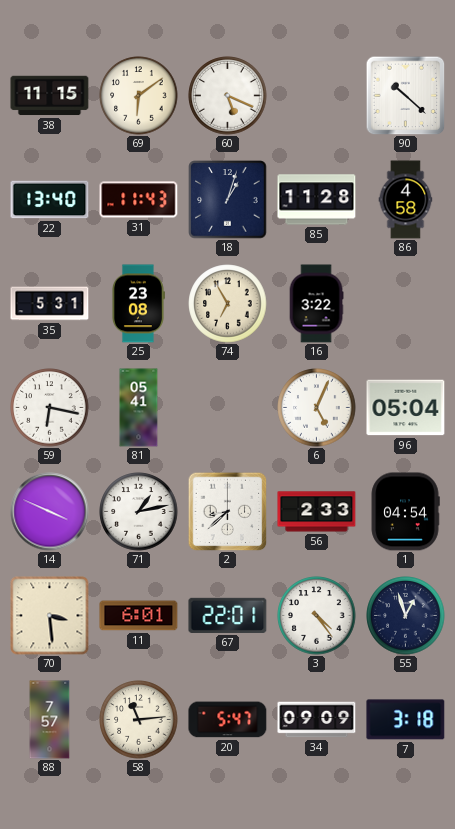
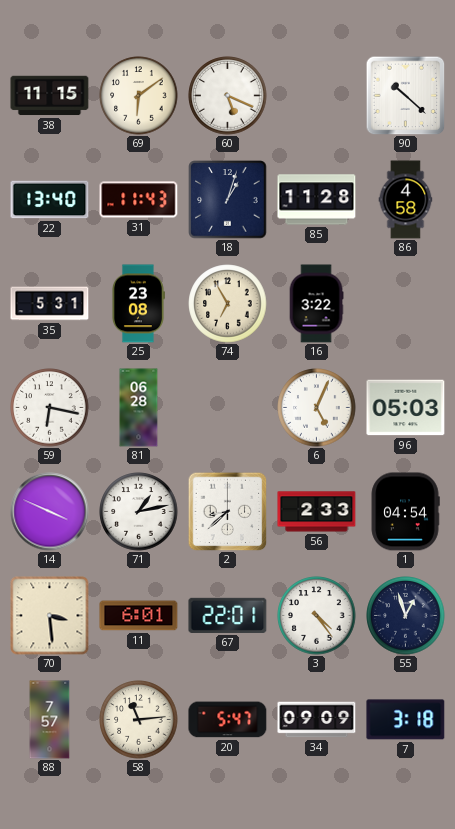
81: 05:41 -> 06:28
96: 05:04 -> 05:03
